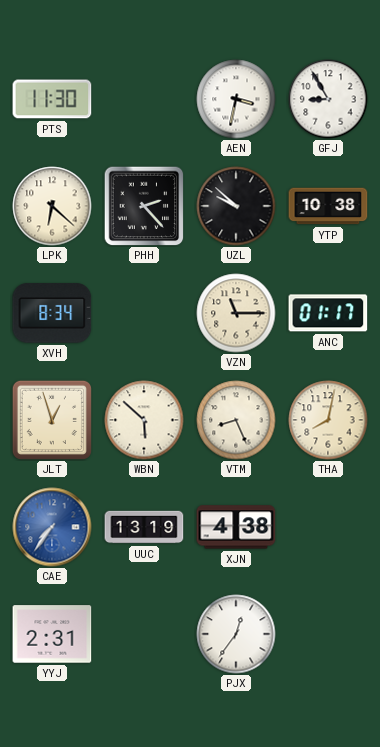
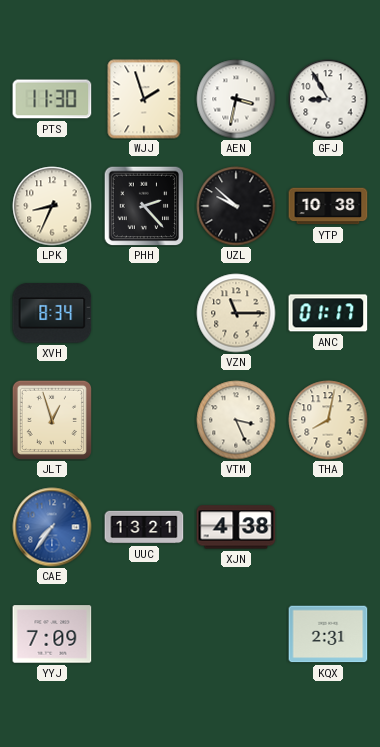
WJJ: none -> 1:57
LPK: 6:22 -> 8:34
WBN: 5:52 -> none
VTM: 8:26 -> 3:26
UUC: 13:19 -> 13:21
YYJ: 2:31 -> 7:09
PJX: 12:36 -> none
KQX: none -> 2:31
